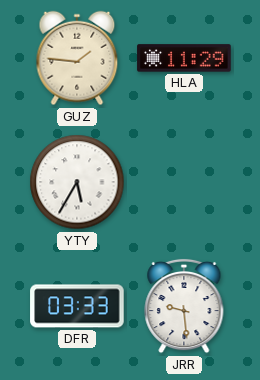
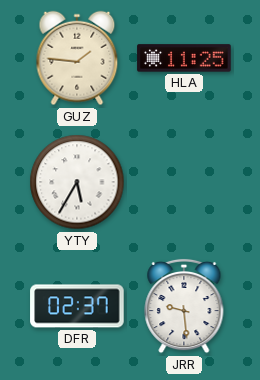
HLA: 11:29 -> 11:25
DFR: 03:33 -> 02:37
